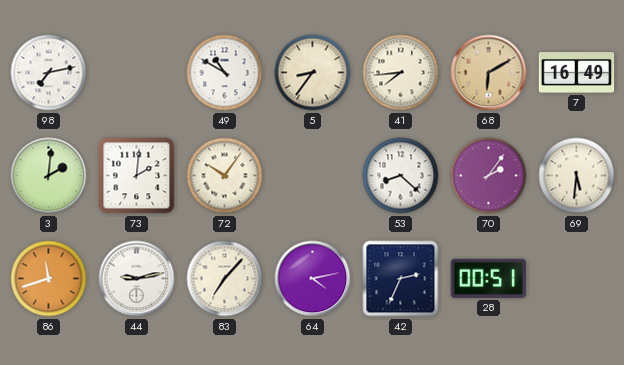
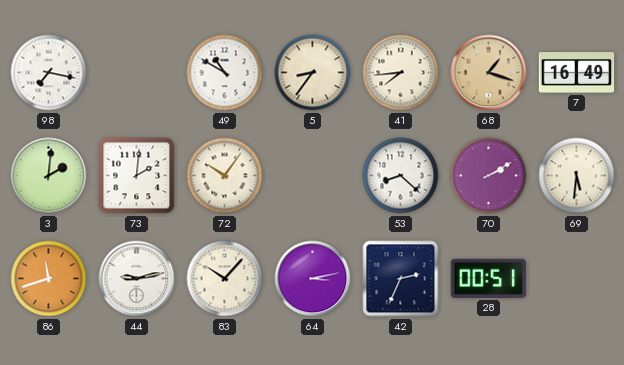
98: 7:13 -> 7:17
68: 6:10 -> 1:18
70: 2:06 -> 2:10
83: 7:07 -> 10:07
64: 4:13 -> 3:13
